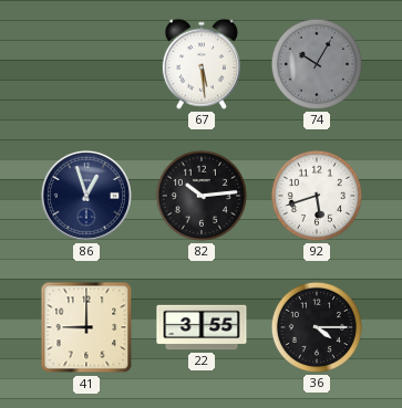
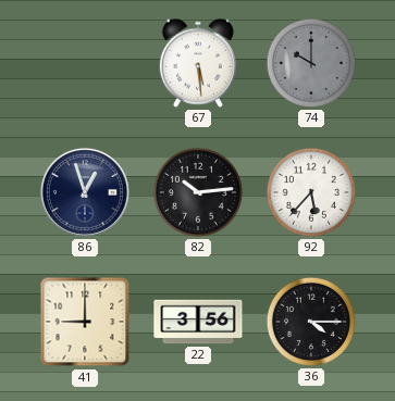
74: 10:05 -> 10:00
92: 5:42 -> 5:37
22: 3:55 -> 3:56
